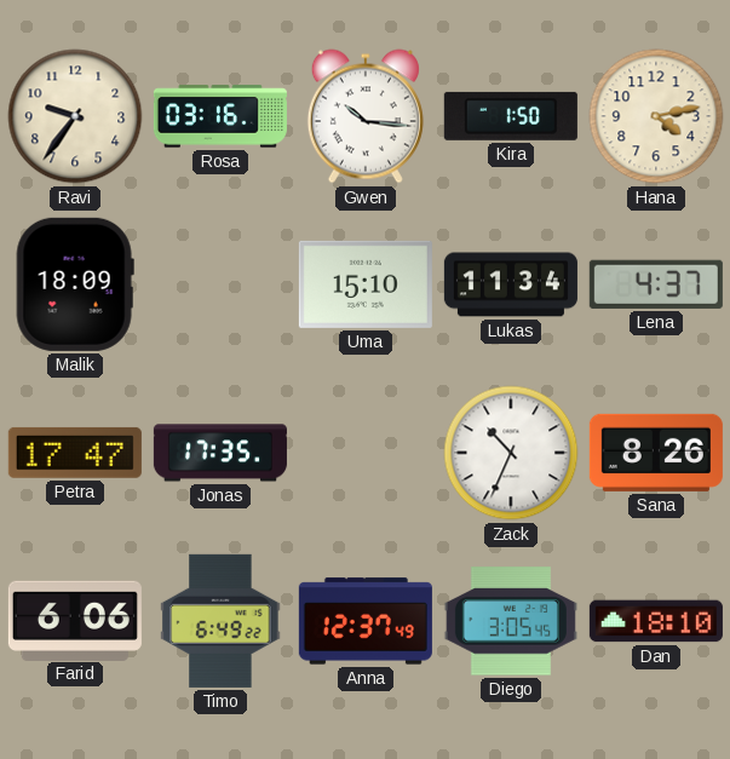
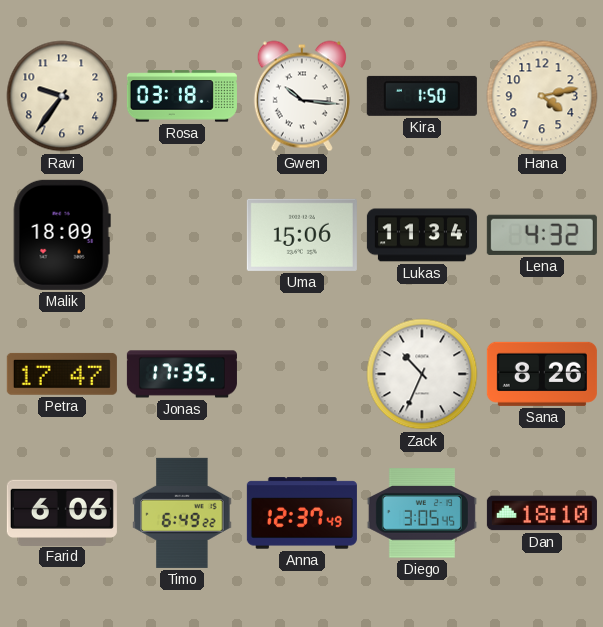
Rosa: 03:16 -> 03:18
Uma: 15:10 -> 15:06
Lena: 4:37 -> 4:32
